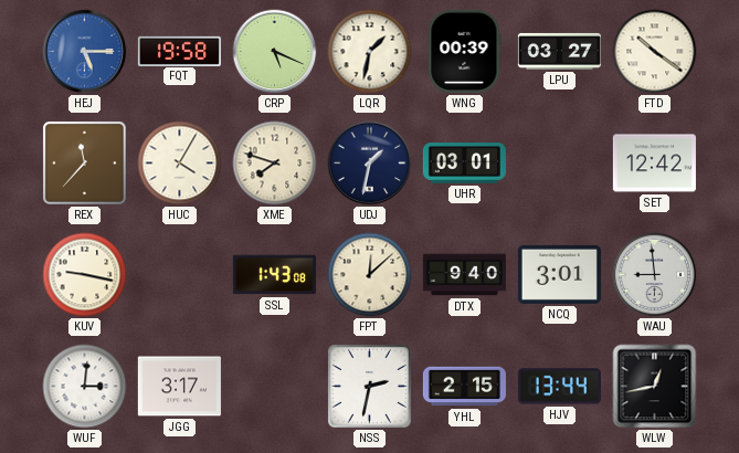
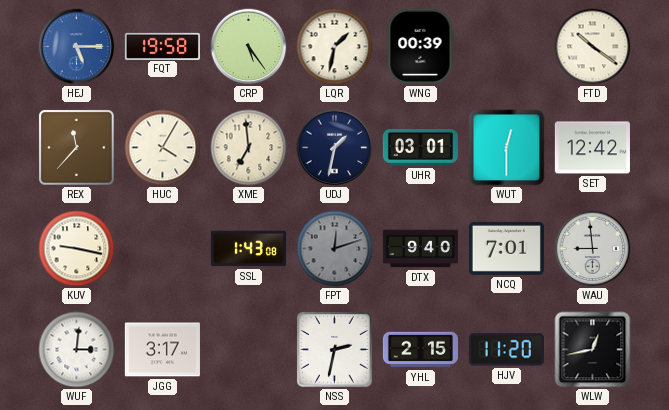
CRP: 5:19 -> 5:24
LPU: 03:27 -> none
XME: 7:48 -> 6:59
WUT: none -> 12:30
FPT: 12:08 -> 12:12
FPT dial: cream -> grey
NCQ: 3:01 -> 7:01
HJV: 13:44 -> 11:20
